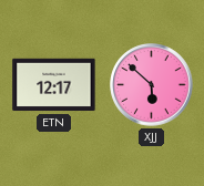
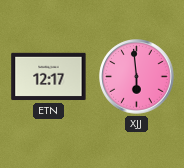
XJJ: 5:52 -> 5:59
